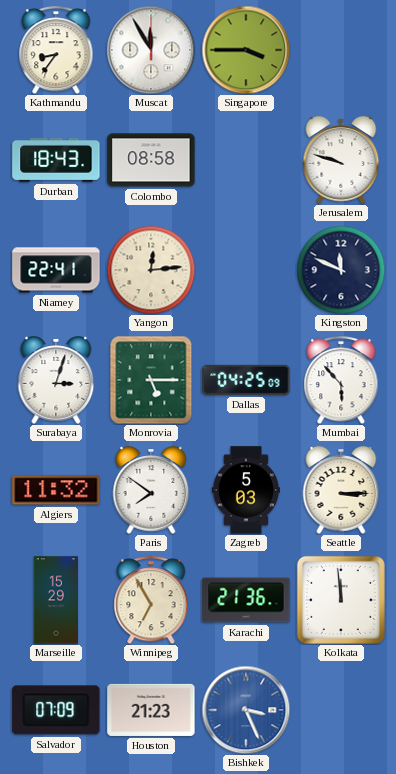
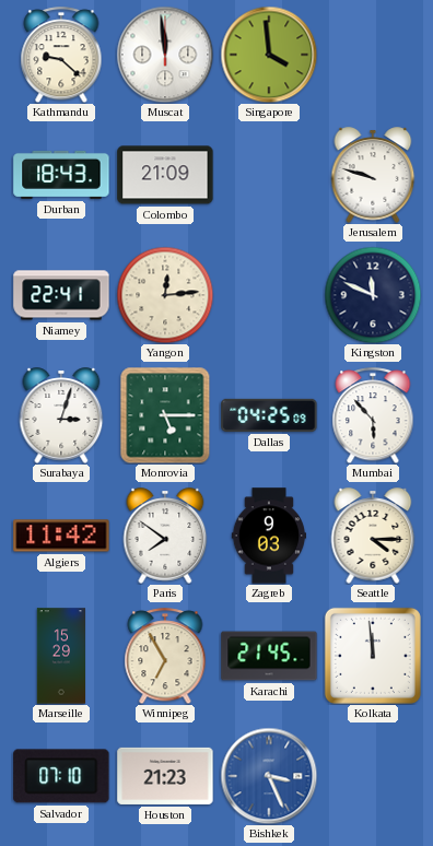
Kathmandu: 8:36 -> 9:22
Muscat: 11:55 -> 11:59
Singapore: 3:45 -> 3:59
Colombo: 08:58 -> 21:09
Algiers: 11:32 -> 11:42
Zagreb: 5:03 -> 9:03
Seattle: 3:15 -> 4:15
Karachi: 21:36 -> 21:45
Salvador: 07:09 -> 07:10
